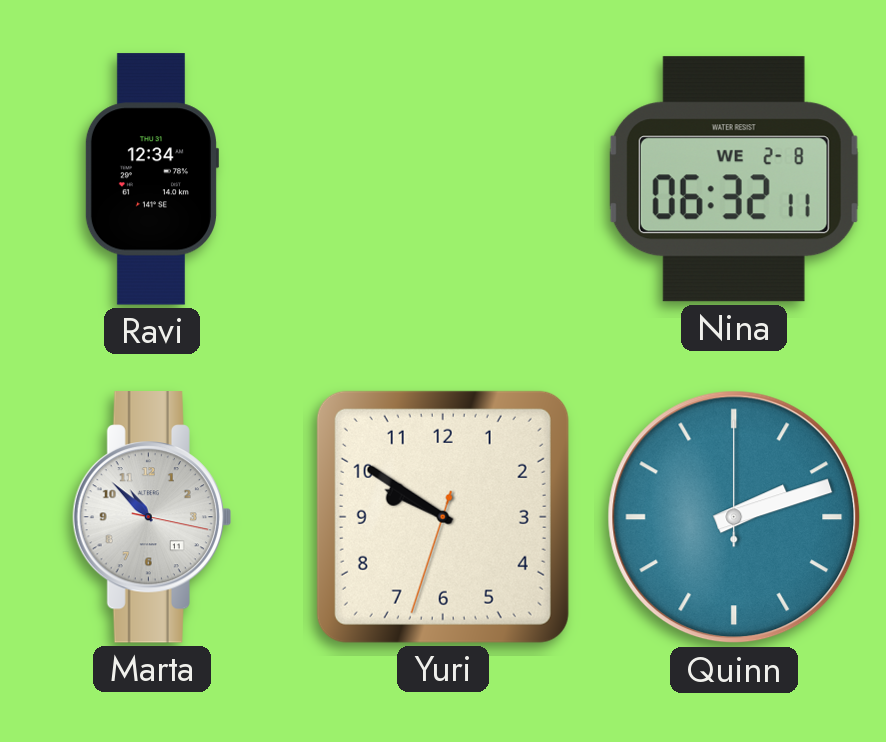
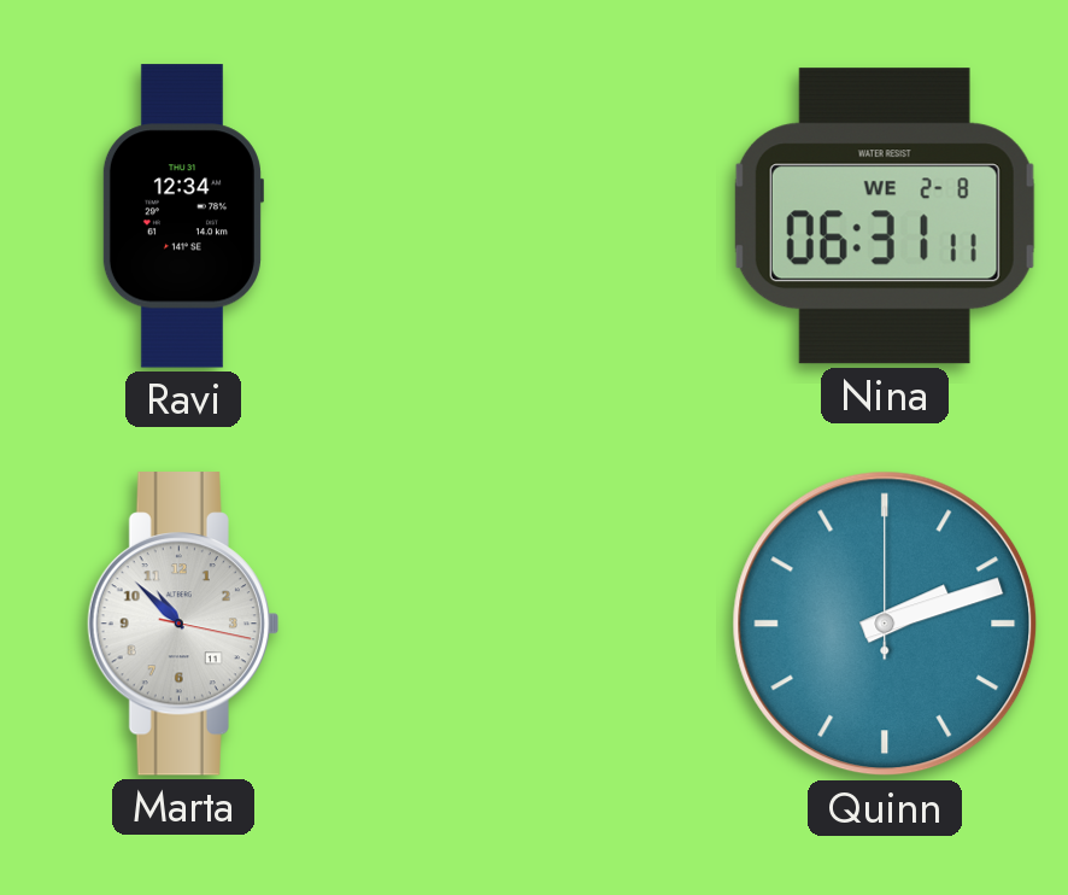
Nina: 06:32 -> 06:31
Yuri: 9:50 -> none
